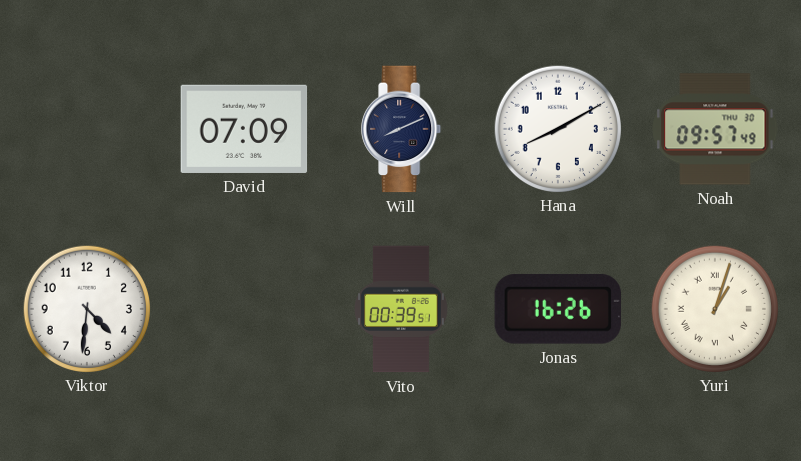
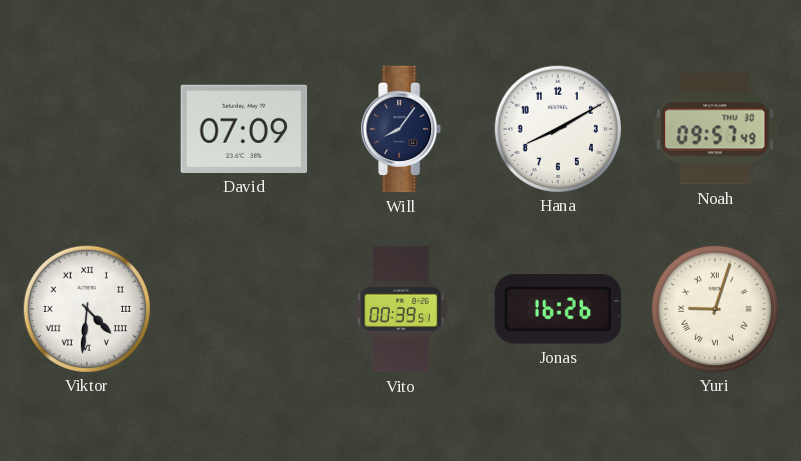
Will: 8:11 -> 8:06
Viktor numerals: Arabic -> Roman
Yuri: 1:03 -> 9:03
